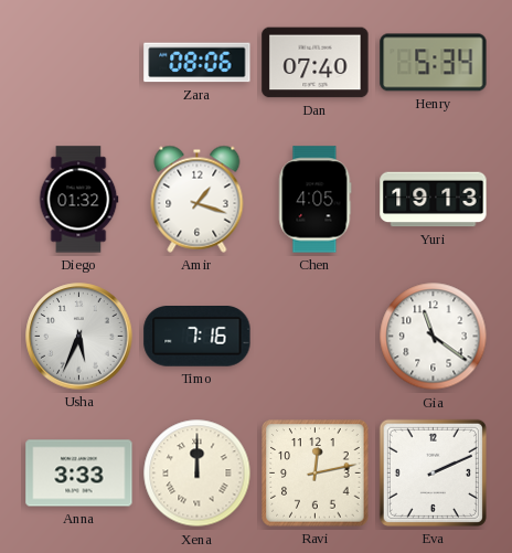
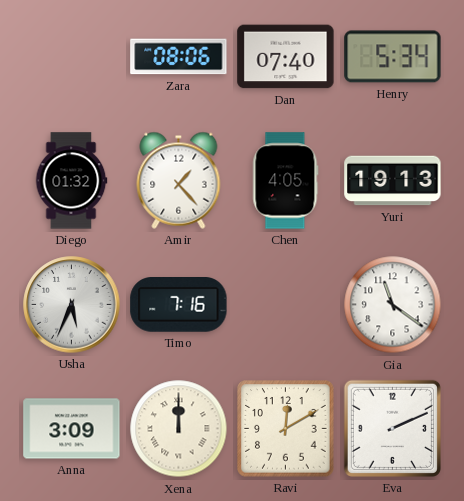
Amir: 1:18 -> 1:23
Anna: 3:33 -> 3:09
Ravi: 12:13 -> 12:10
